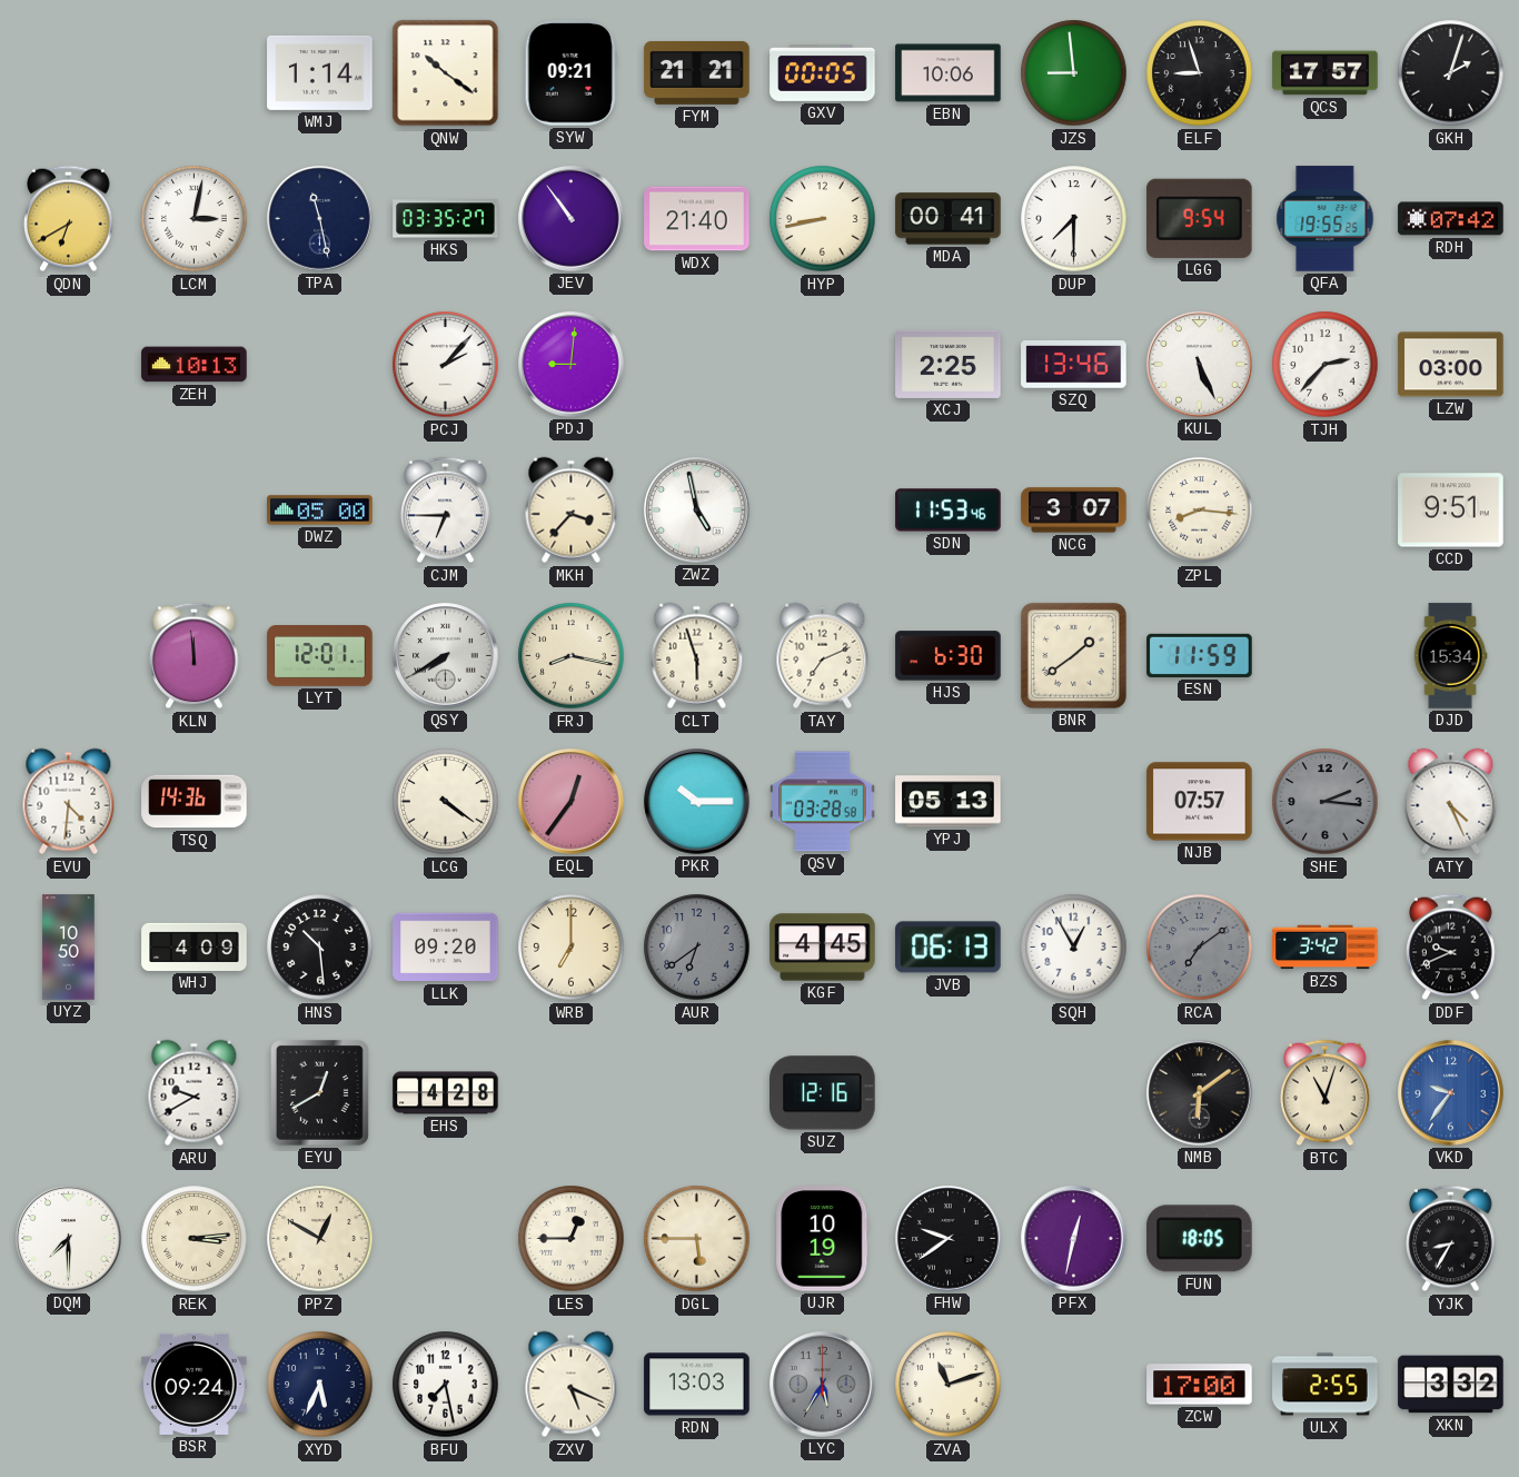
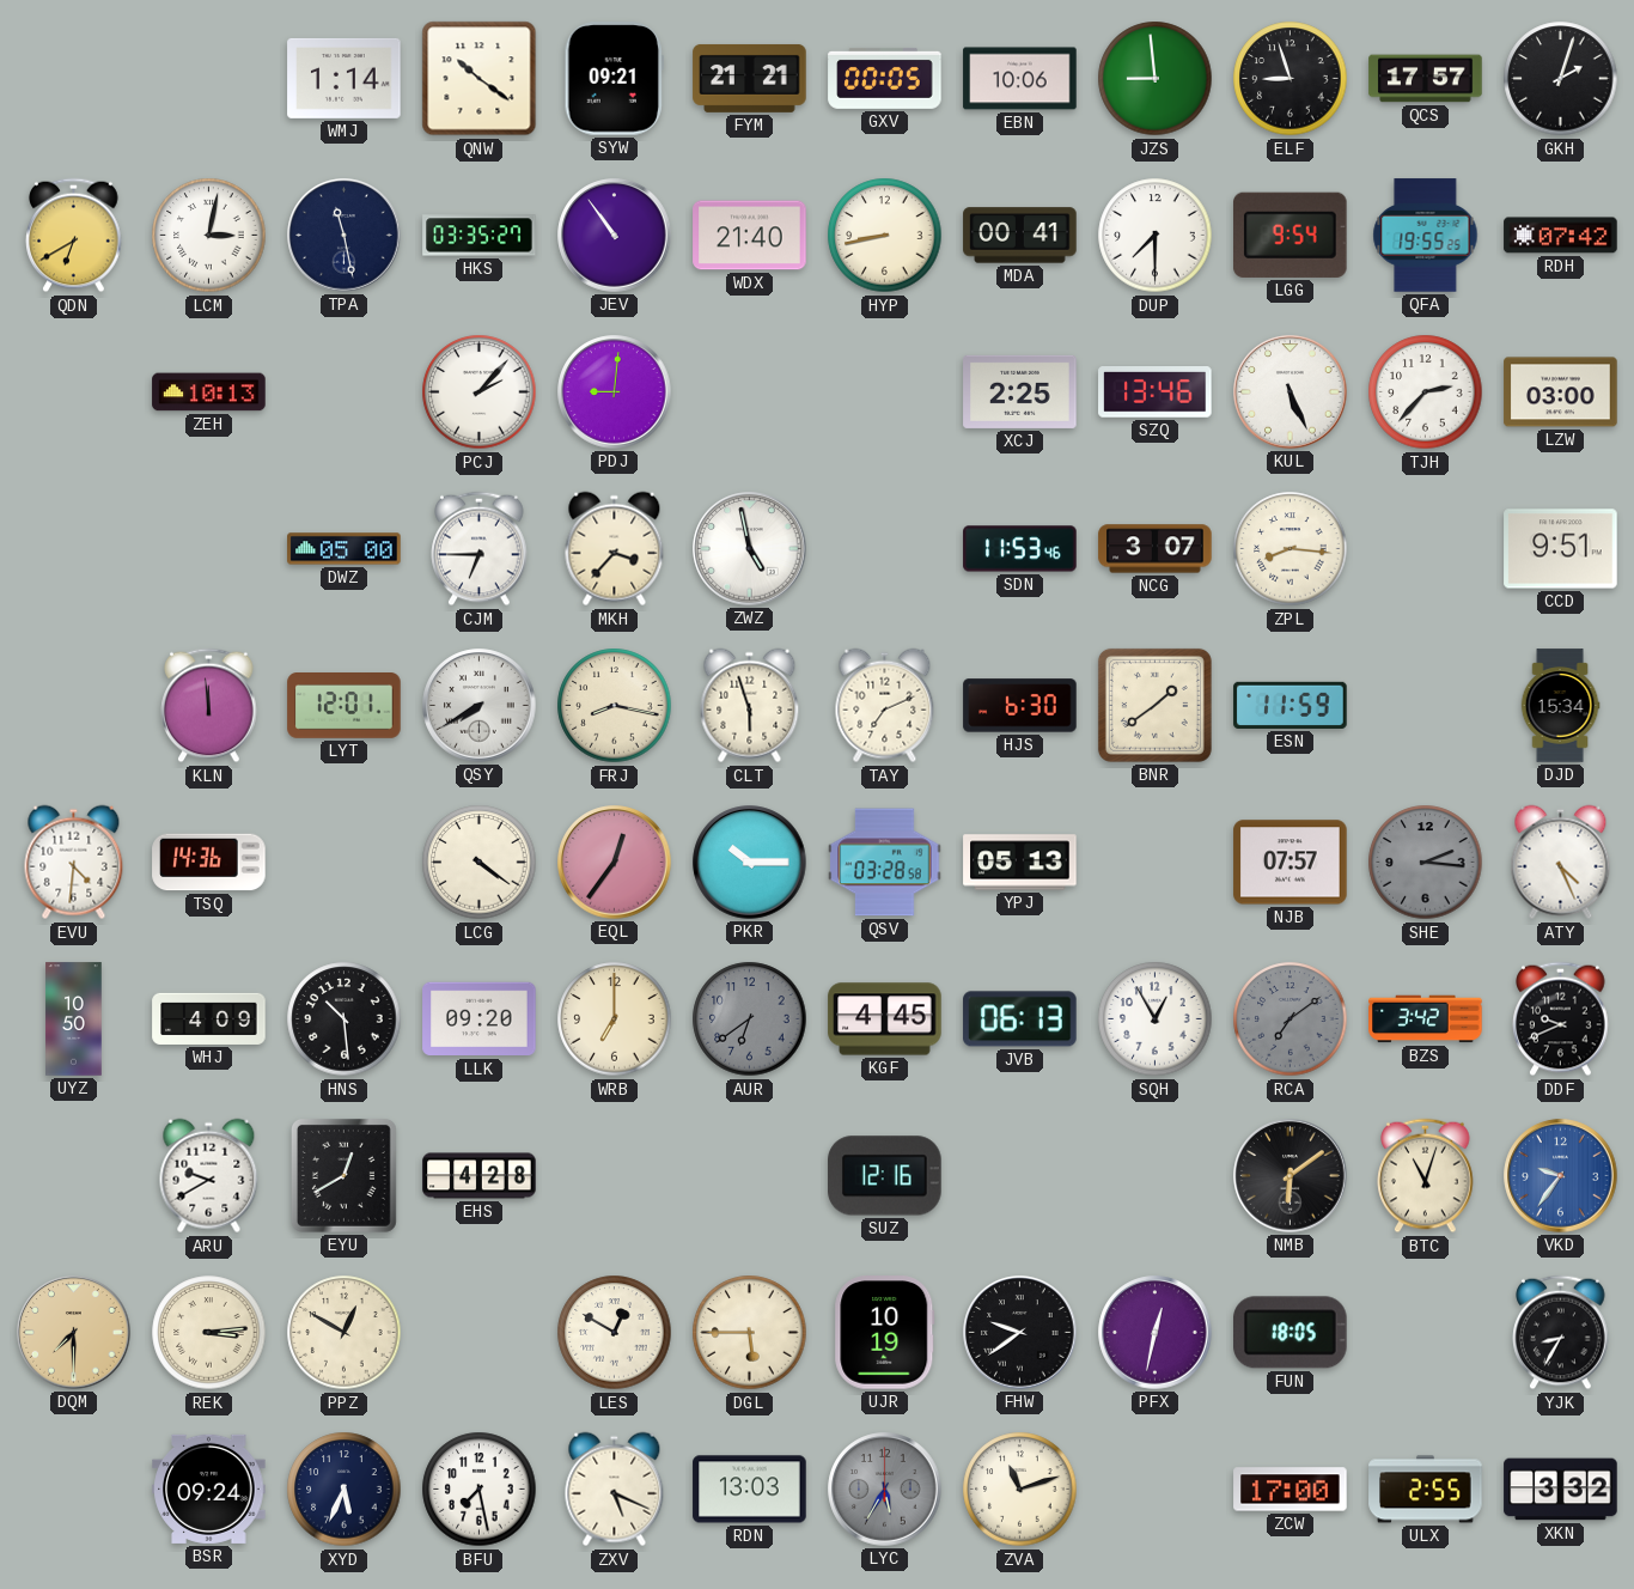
DQM dial: white -> champagne
LES: 12:45 -> 12:50
